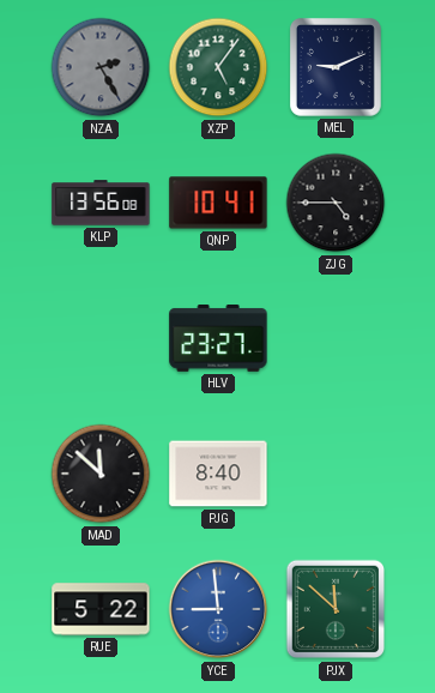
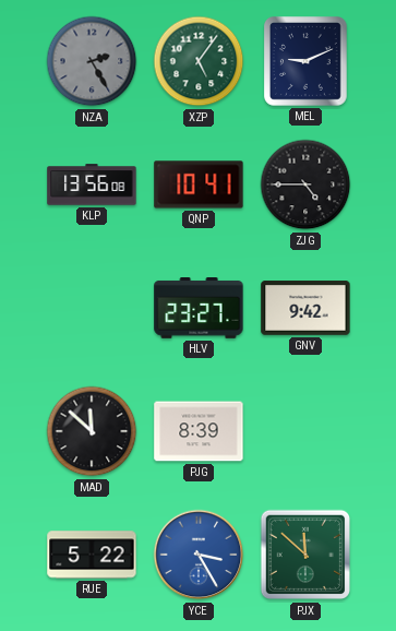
GNV: none -> 9:42
PJG: 8:40 -> 8:39
YCE: 8:59 -> 3:25
